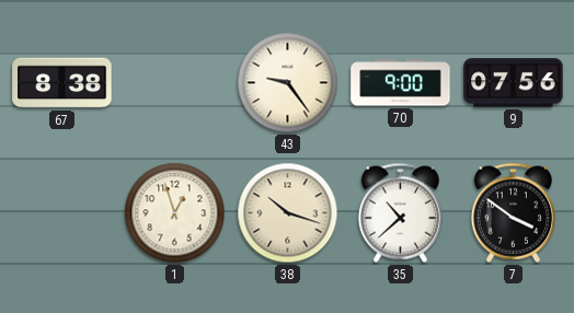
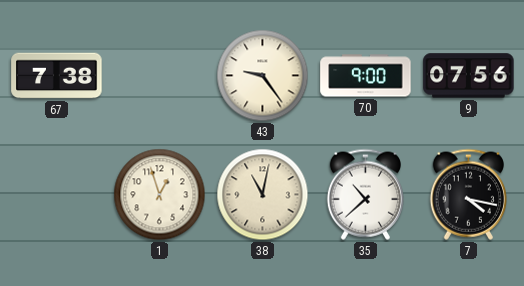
67: 8:38 -> 7:38
38: 10:18 -> 11:02
7: 3:51 -> 4:17
